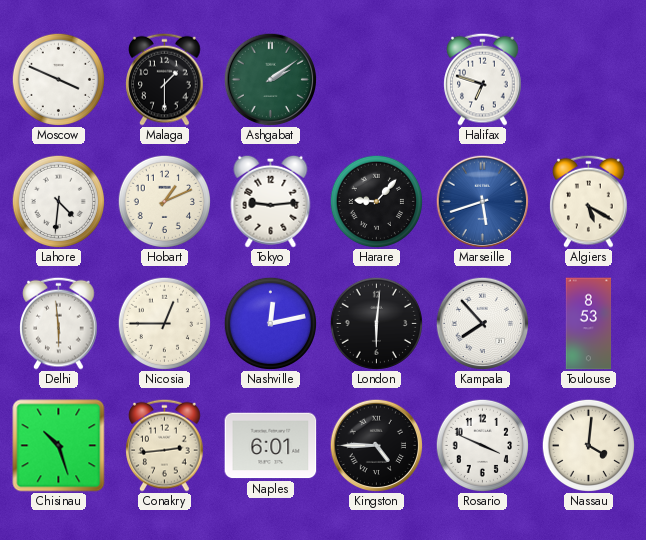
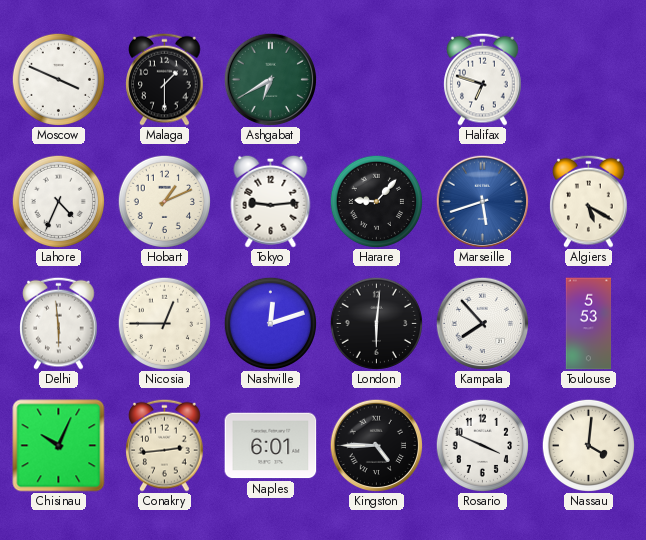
Ashgabat: 2:09 -> 6:40
Lahore: 4:31 -> 4:34
Nashville: 12:13 -> 12:12
Toulouse: 8:53 -> 5:53
Chisinau: 10:27 -> 10:04
